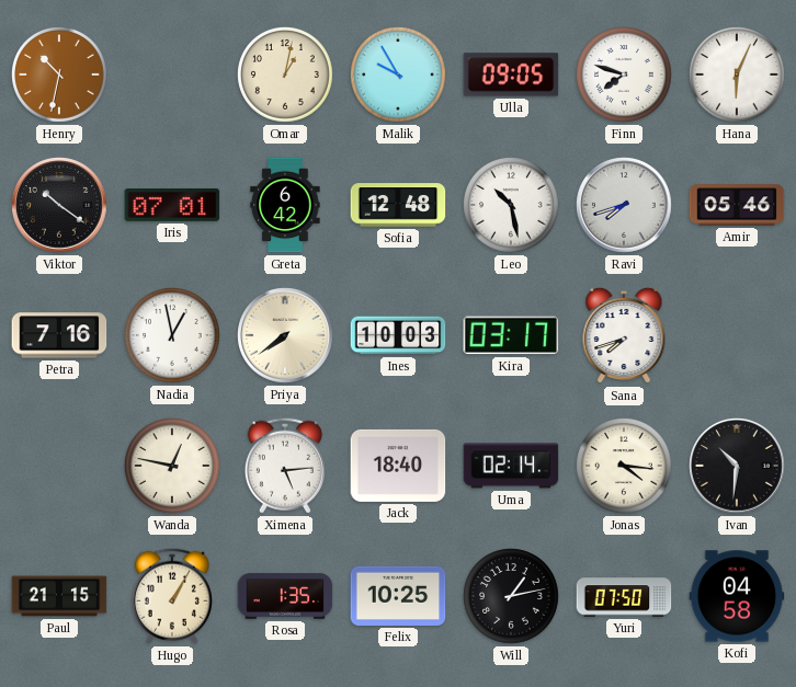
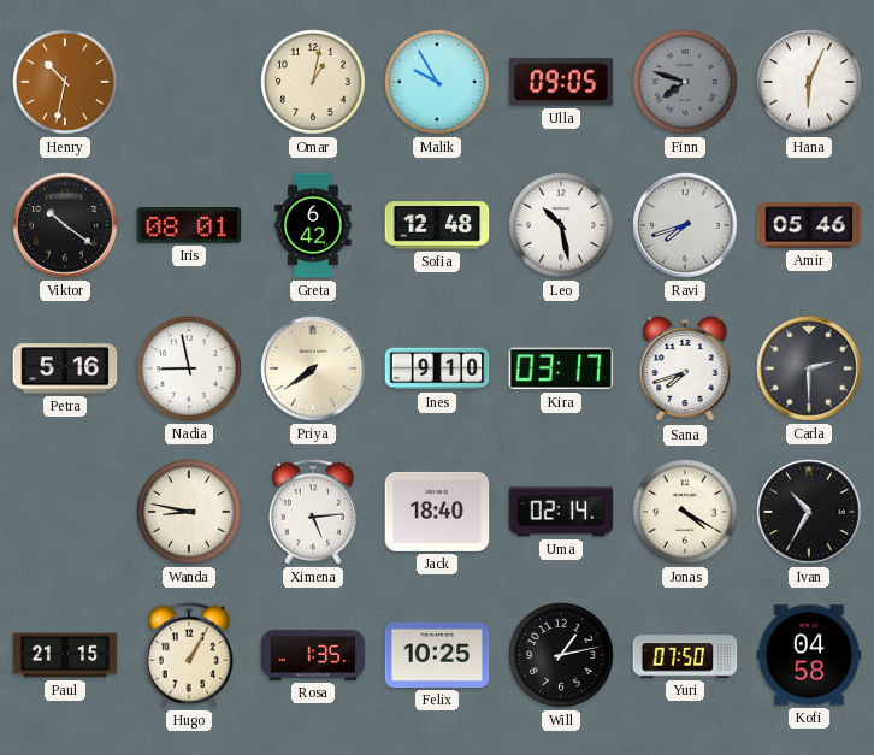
Finn dial: white -> grey
Iris: 07:01 -> 08:01
Petra: 7:16 -> 5:16
Nadia: 12:58 -> 8:58
Ines: 10:03 -> 9:10
Carla: none -> 2:30
Wanda: 12:47 -> 8:47
Jonas: 4:16 -> 4:20
Ivan: 10:31 -> 10:35
